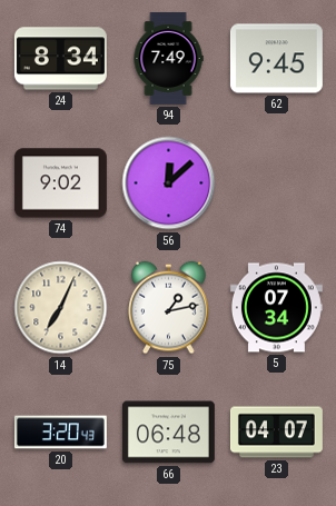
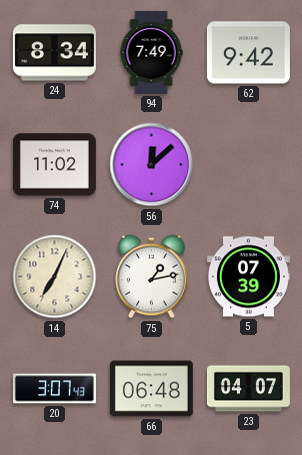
62: 9:45 -> 9:42
74: 9:02 -> 11:02
5: 07:34 -> 07:39
20: 3:20 -> 3:07
